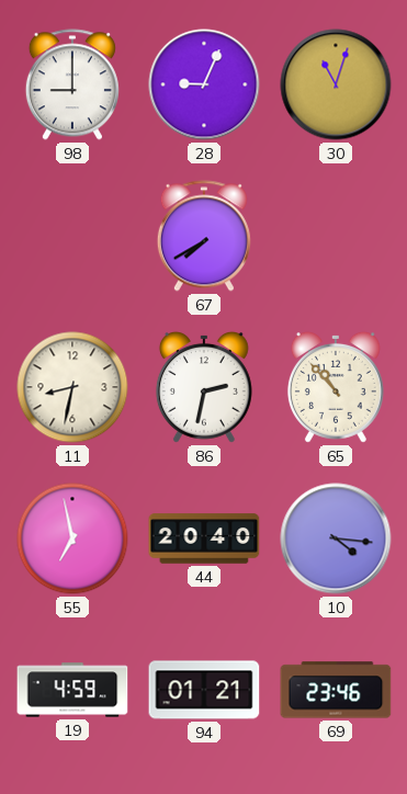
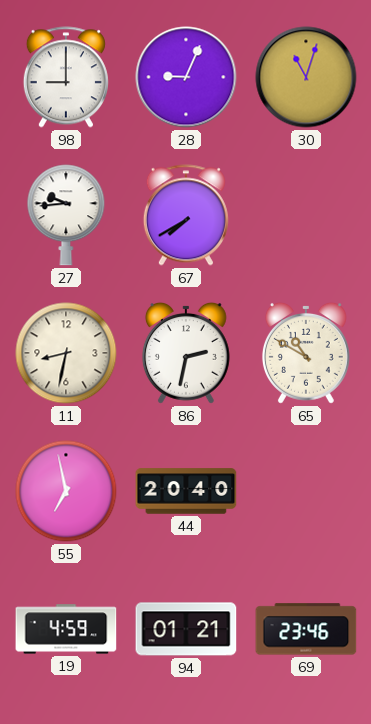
27: none -> 9:44
65: 10:53 -> 10:50
10: 4:16 -> none
